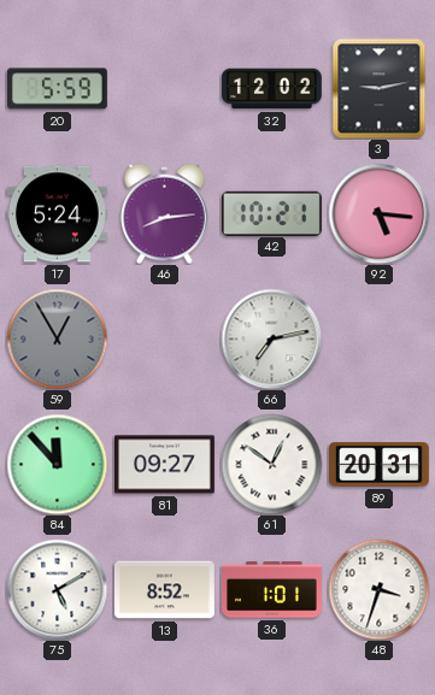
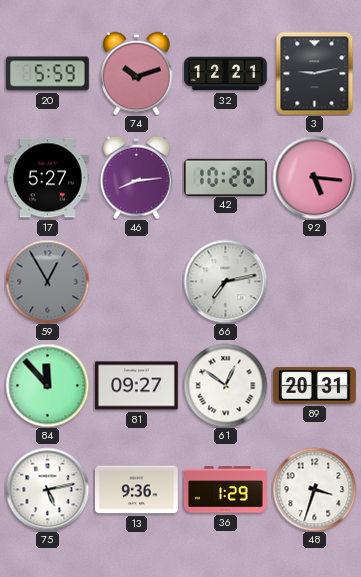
74: none -> 10:12
32: 12:02 -> 12:21
17: 5:24 -> 5:27
42: 10:21 -> 10:26
75: 5:10 -> 5:13
13: 8:52 -> 9:36
36: 1:01 -> 1:29
